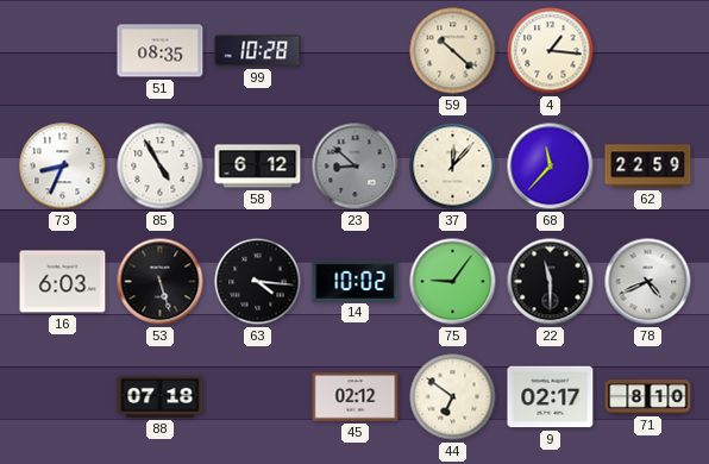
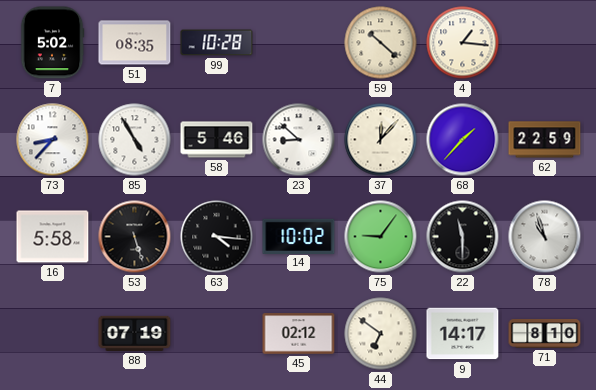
7: none -> 5:02
73: 8:34 -> 8:37
58: 6:12 -> 5:46
23 dial: grey -> white
68: 11:37 -> 1:37
16: 6:03 -> 5:58
78: 4:41 -> 10:57
88: 07:18 -> 07:19
9: 02:17 -> 14:17
